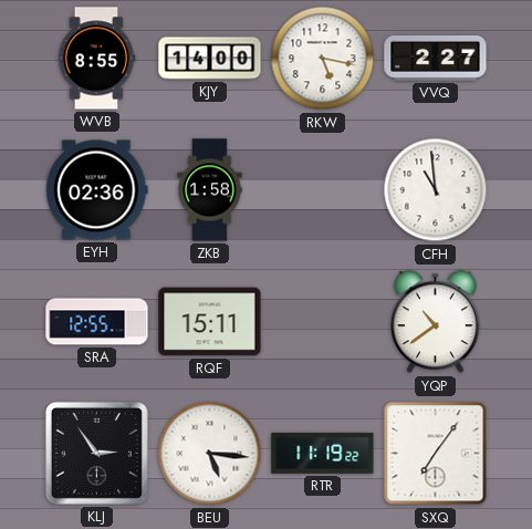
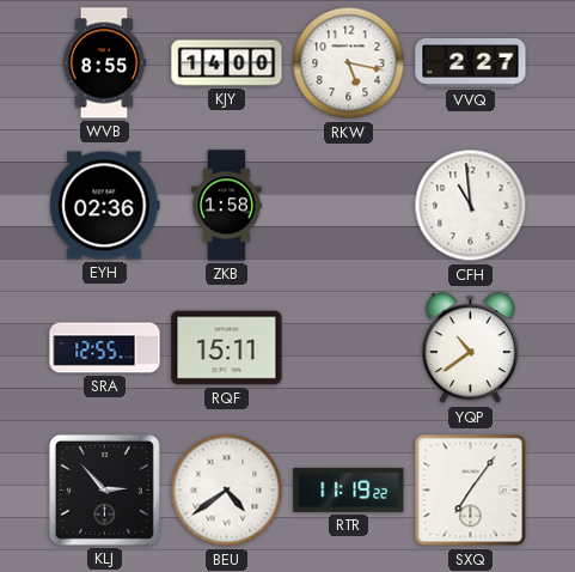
KLJ: 2:54 -> 2:53
BEU: 5:16 -> 4:39
